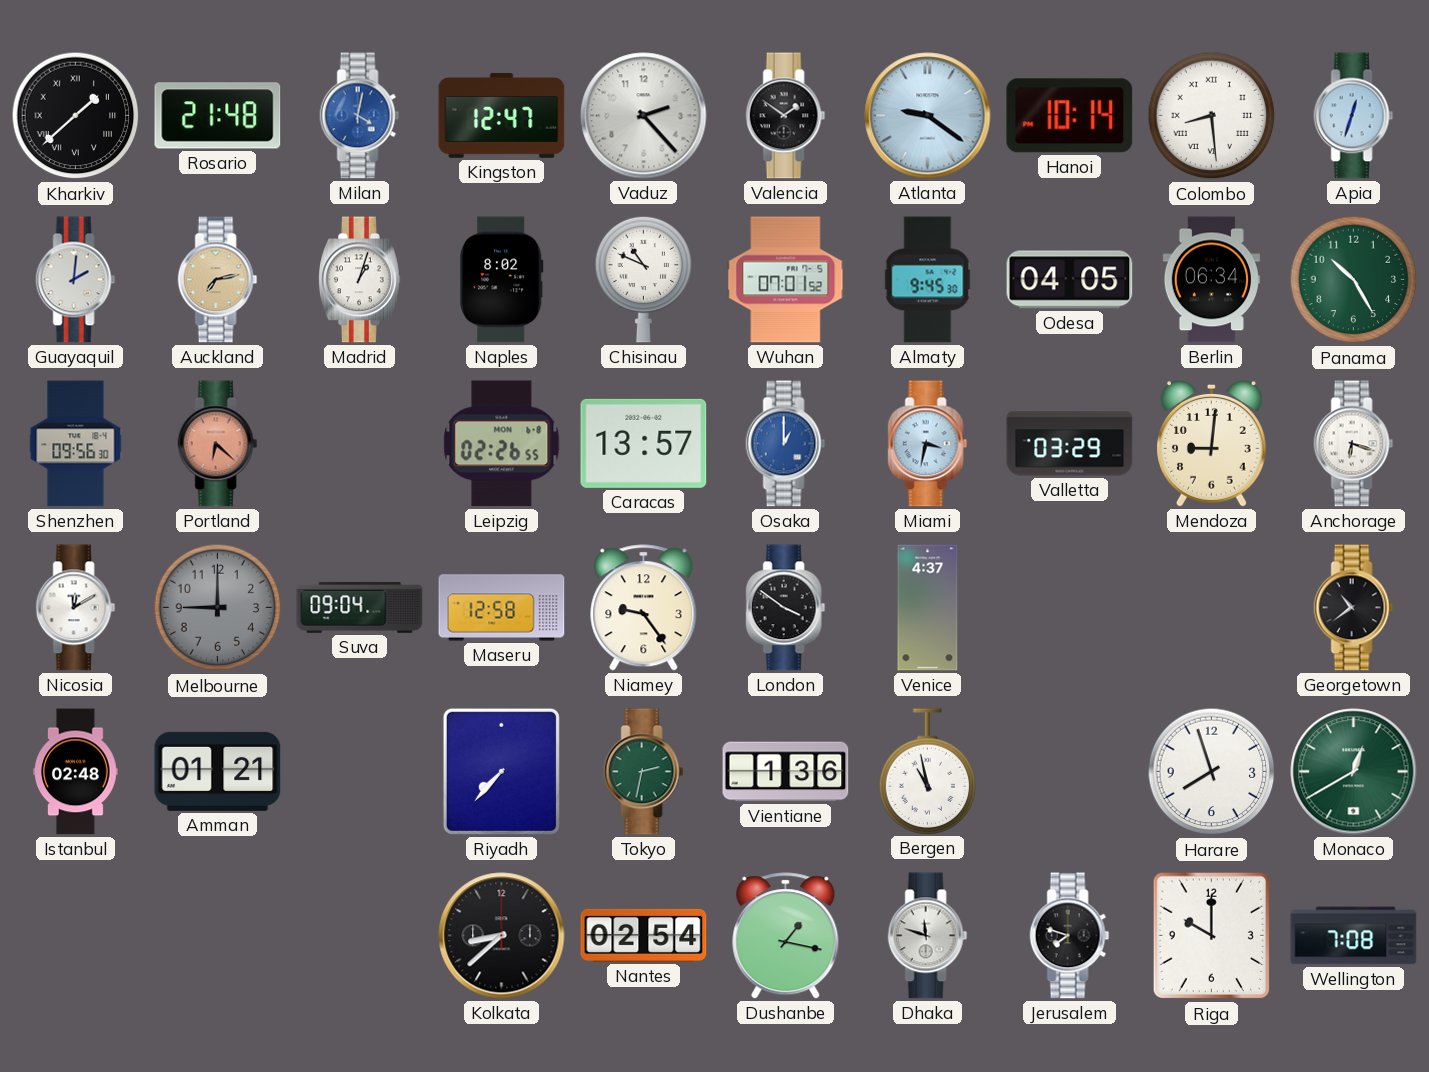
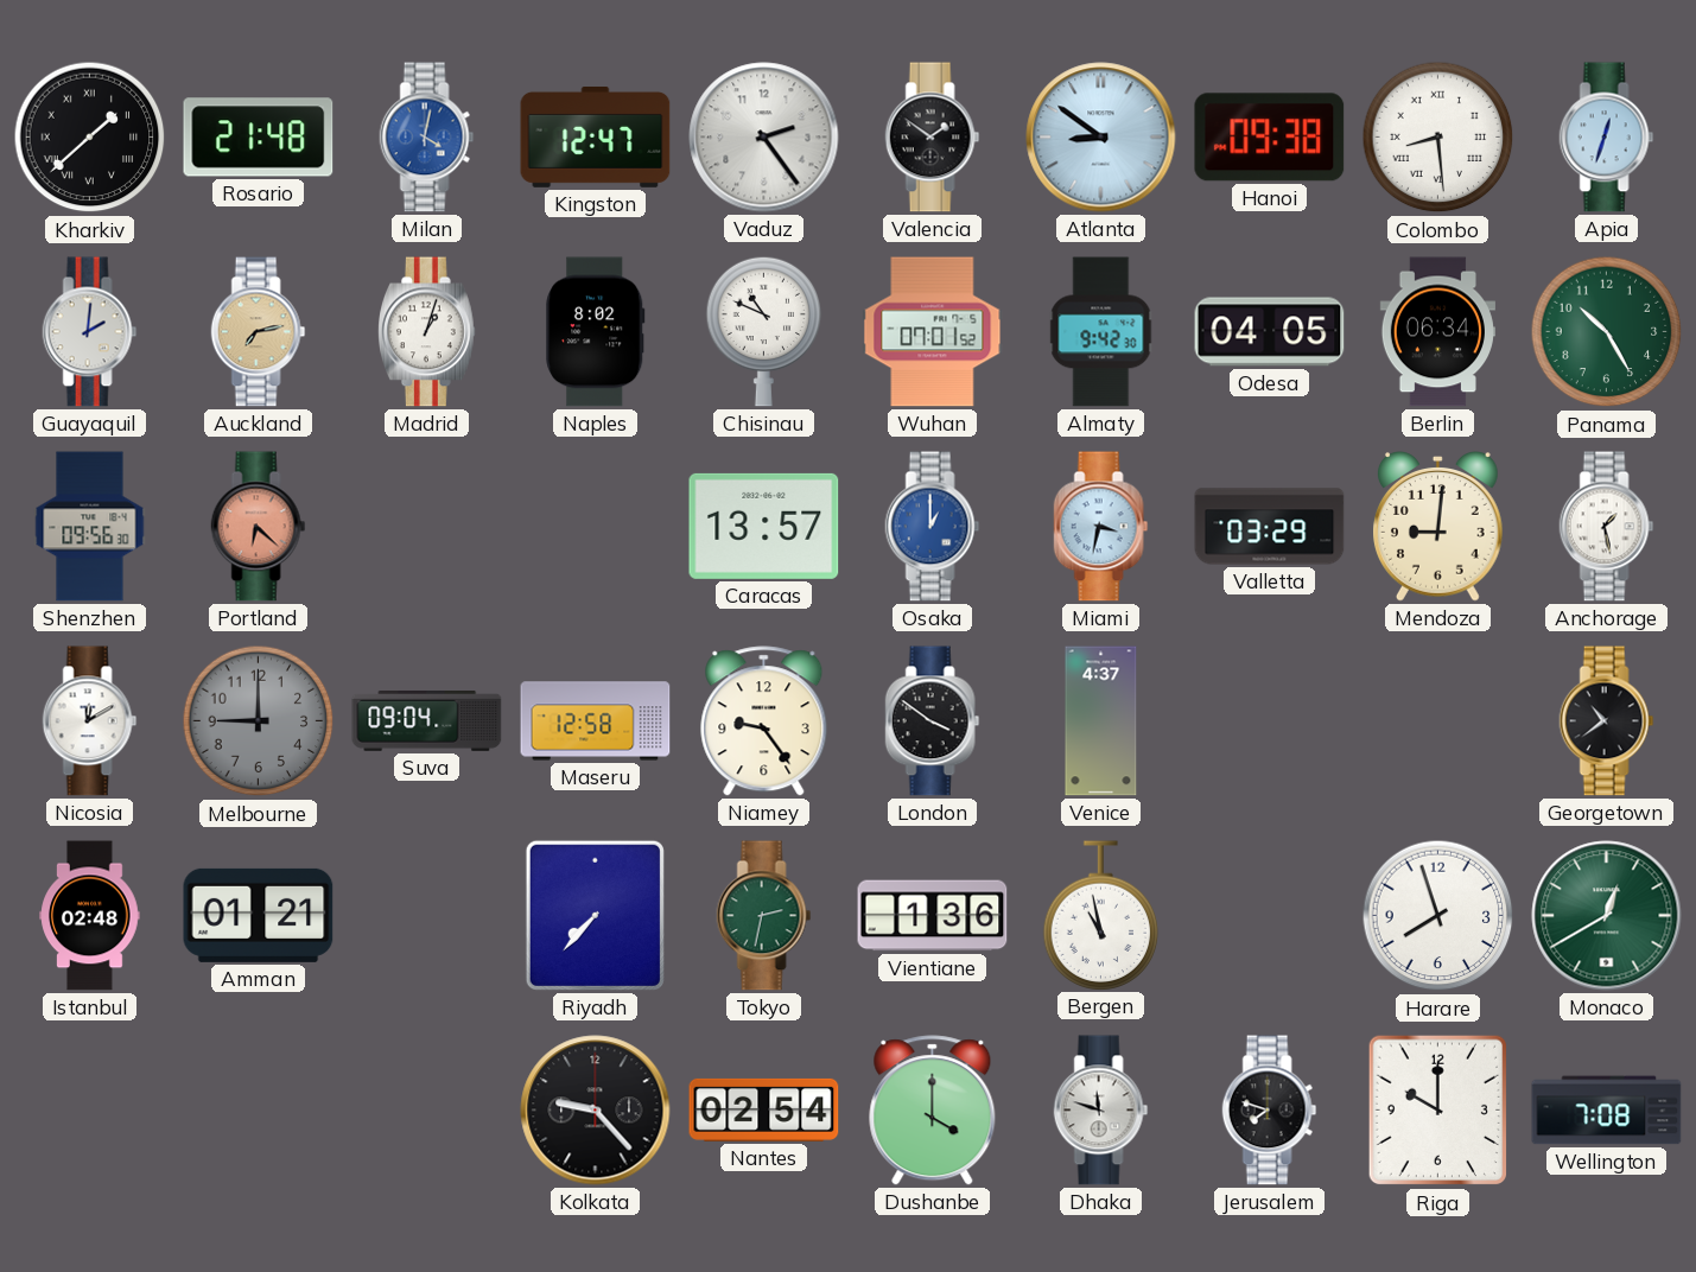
Vaduz: 2:23 -> 2:24
Atlanta: 9:21 -> 8:51
Hanoi: 10:14 -> 09:38
Almaty: 9:45 -> 9:42
Leipzig: 02:26 -> none
Anchorage: 6:18 -> 1:28
Kolkata: 8:38 -> 9:23
Dushanbe: 1:17 -> 4:00
